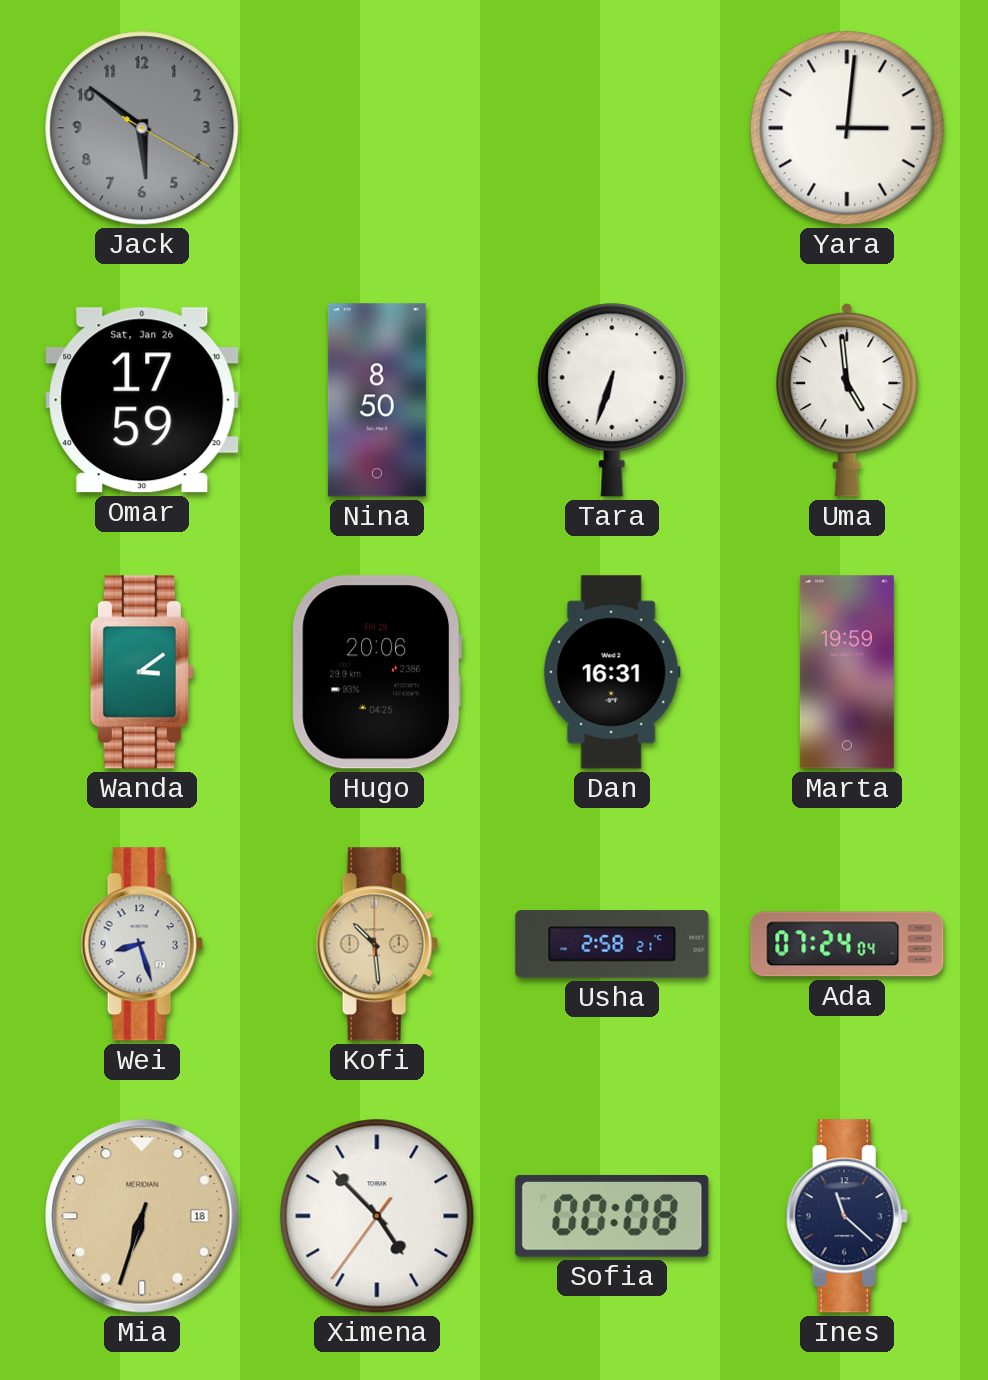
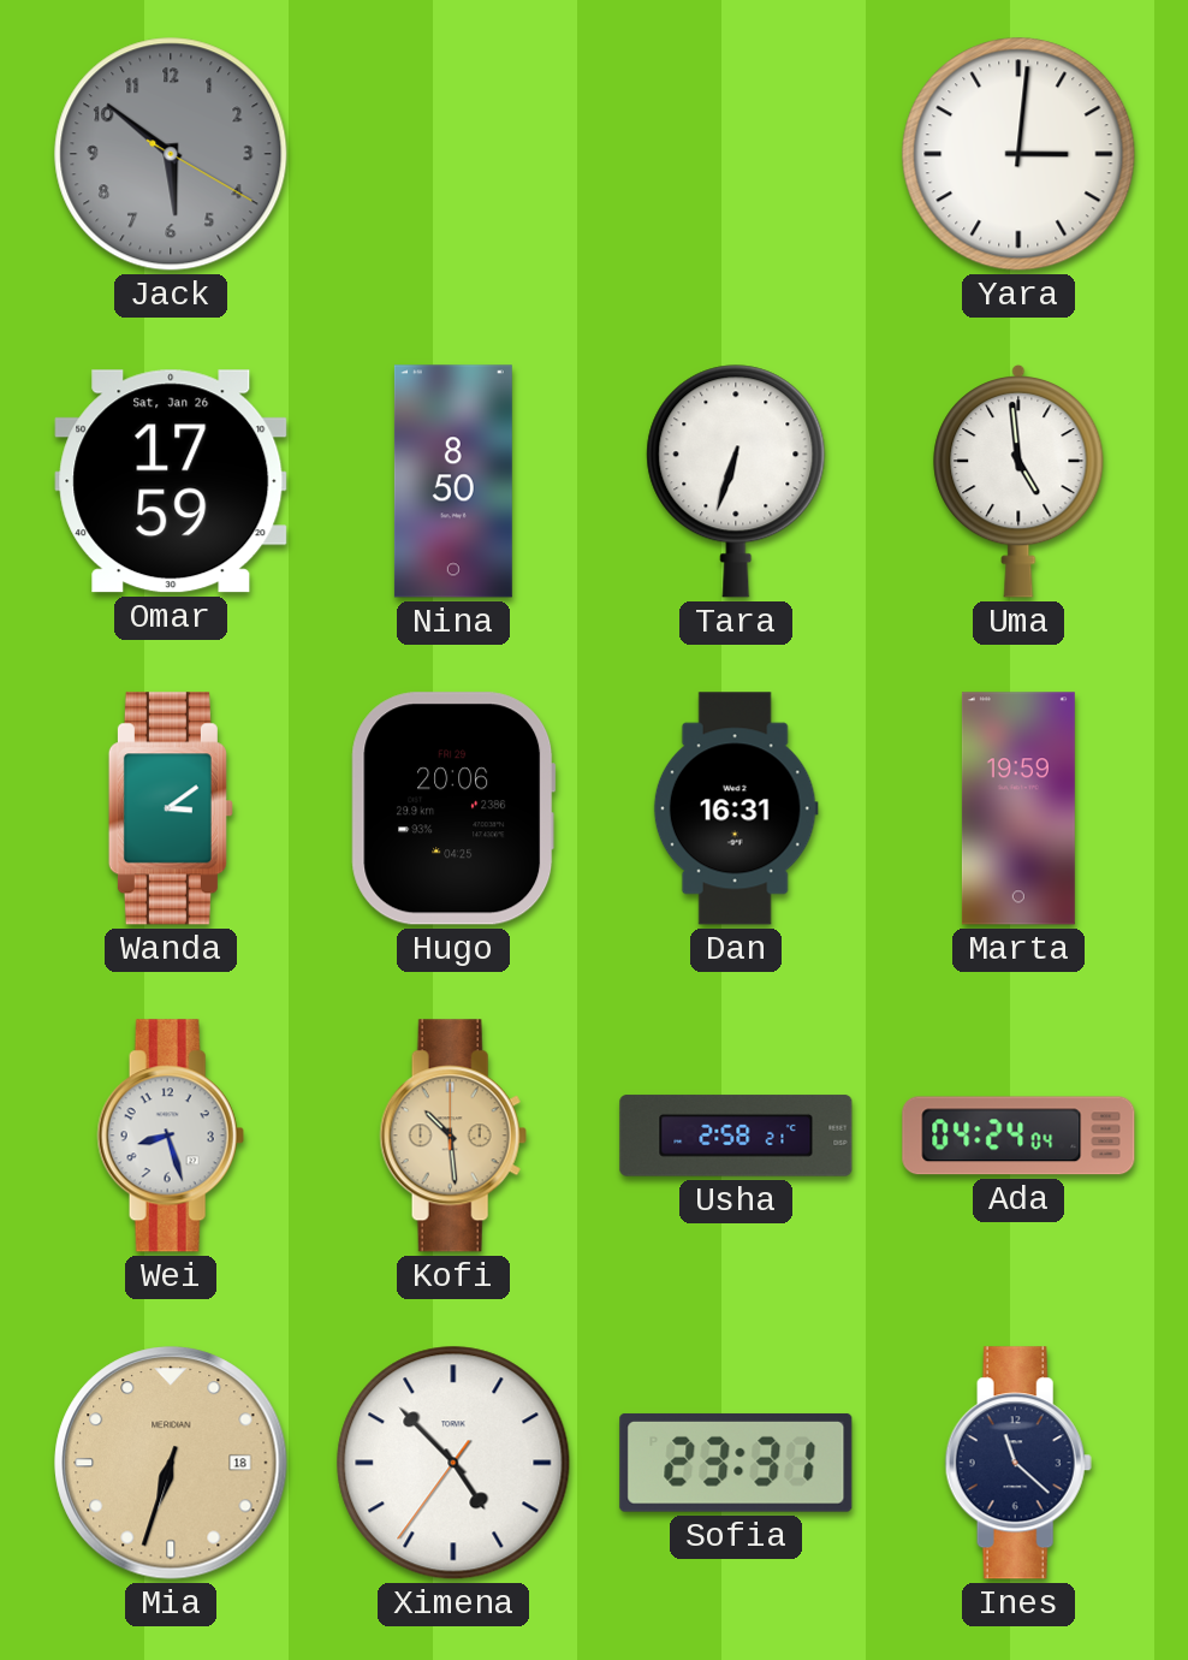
Ada: 07:24 -> 04:24
Sofia: 00:08 -> 23:31
